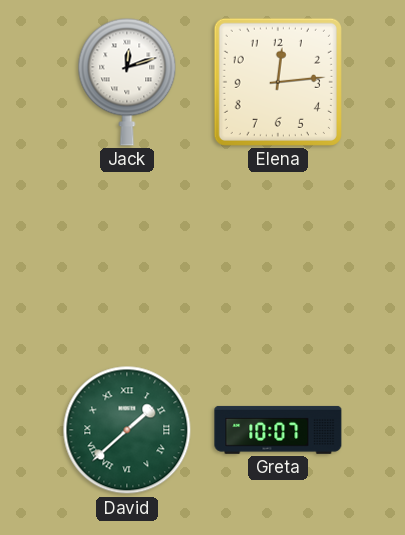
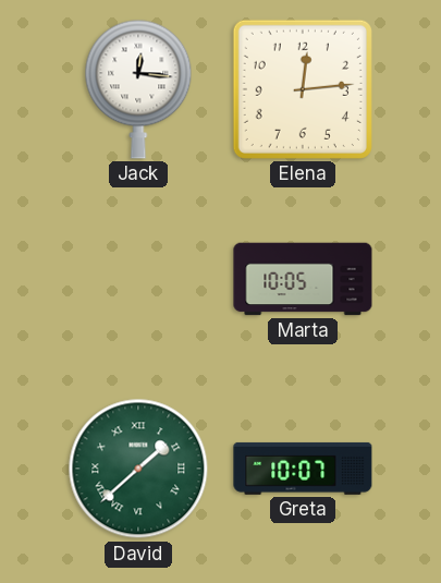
Jack: 12:12 -> 12:16
Marta: none -> 10:05
